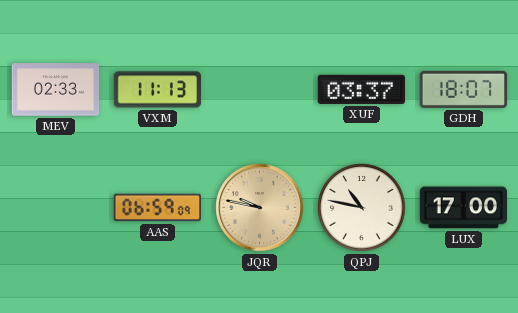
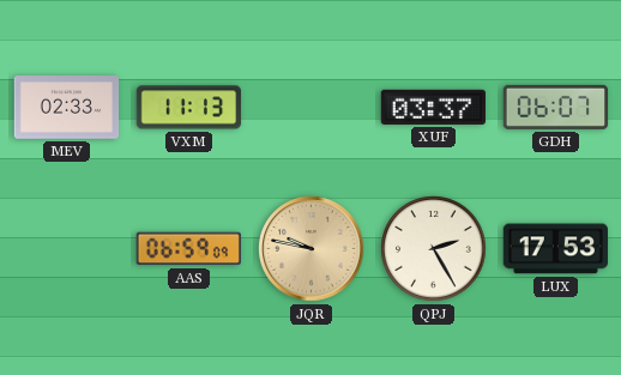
GDH: 18:07 -> 06:07
QPJ: 10:47 -> 2:25
LUX: 17:00 -> 17:53
